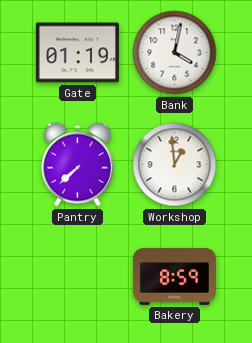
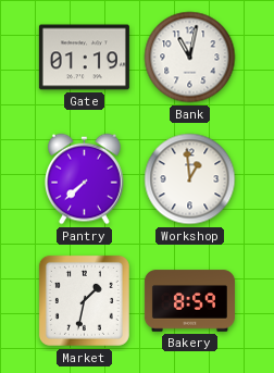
Bank: 4:02 -> 11:02
Market: none -> 1:32
